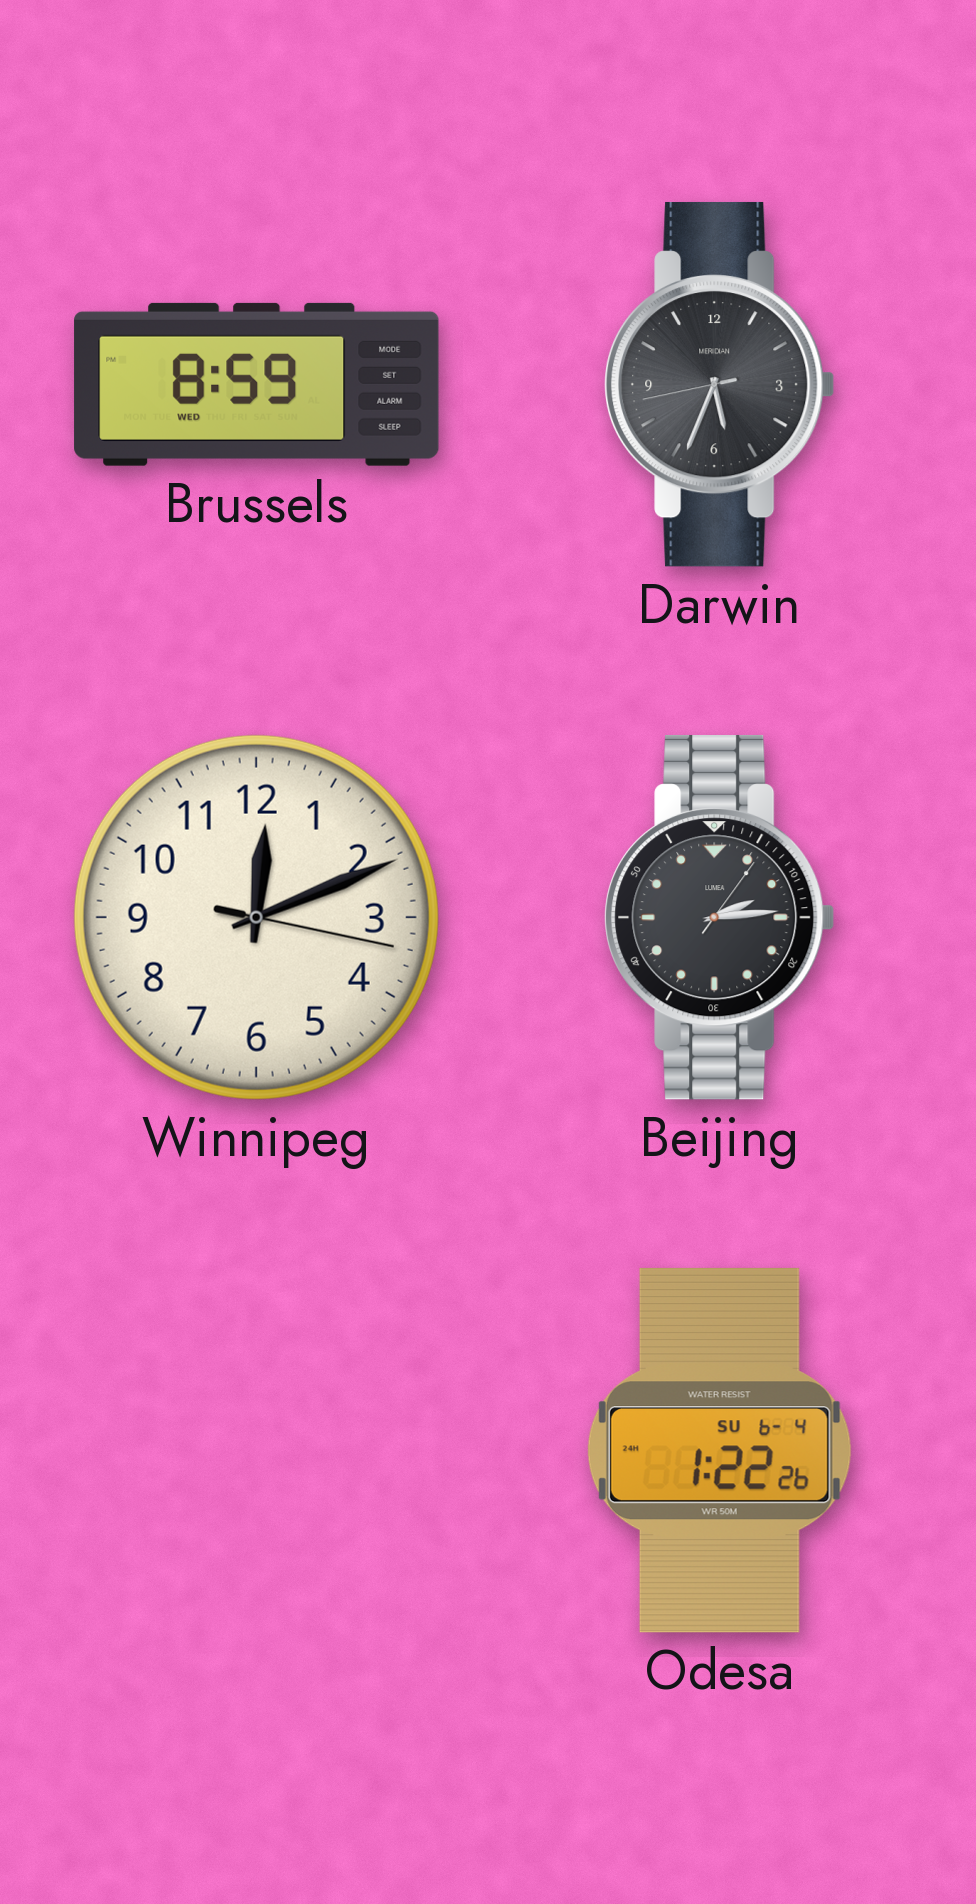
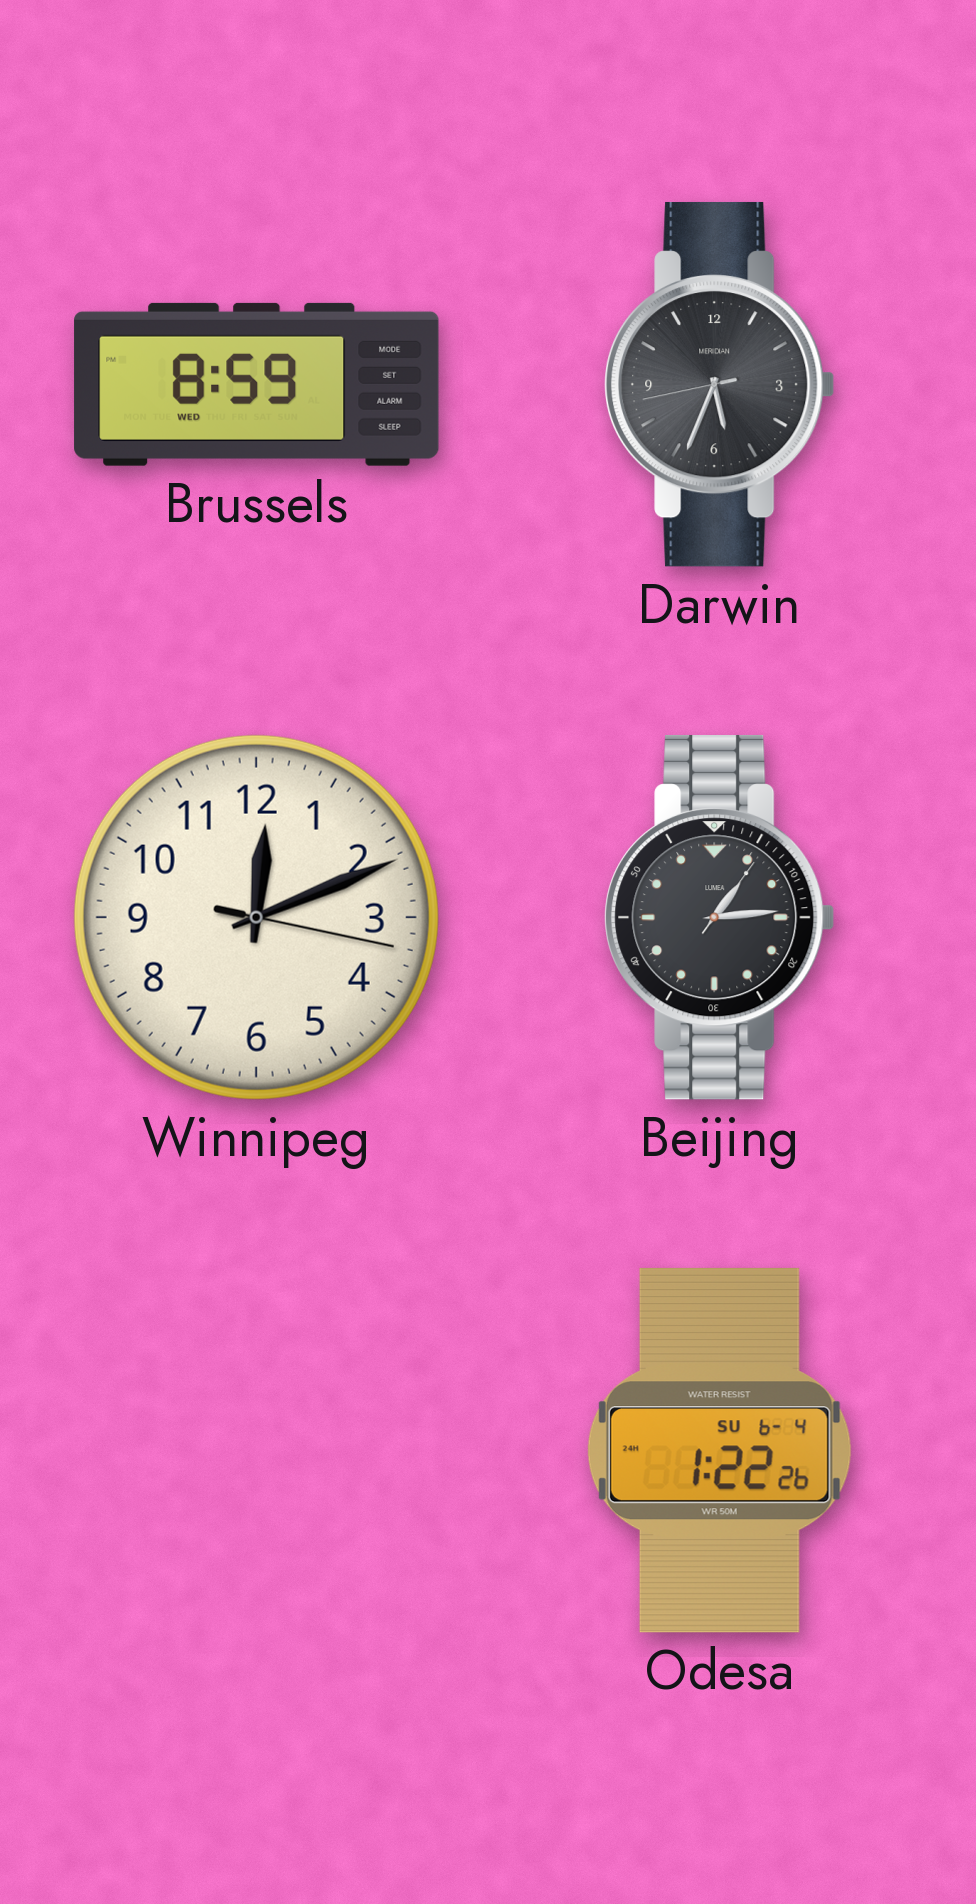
Beijing: 2:14 -> 1:14
